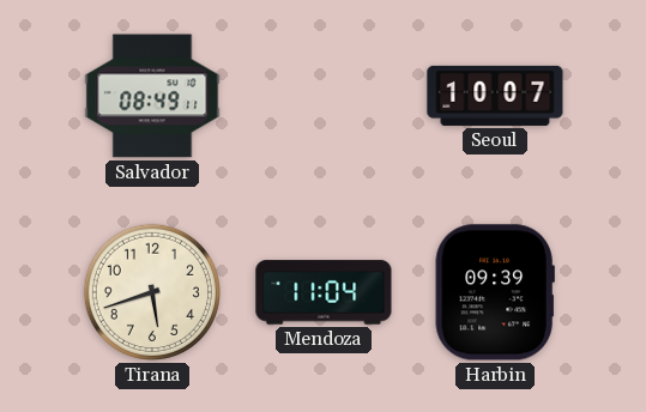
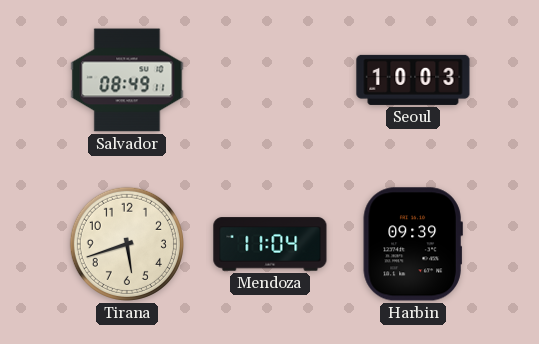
Seoul: 10:07 -> 10:03
